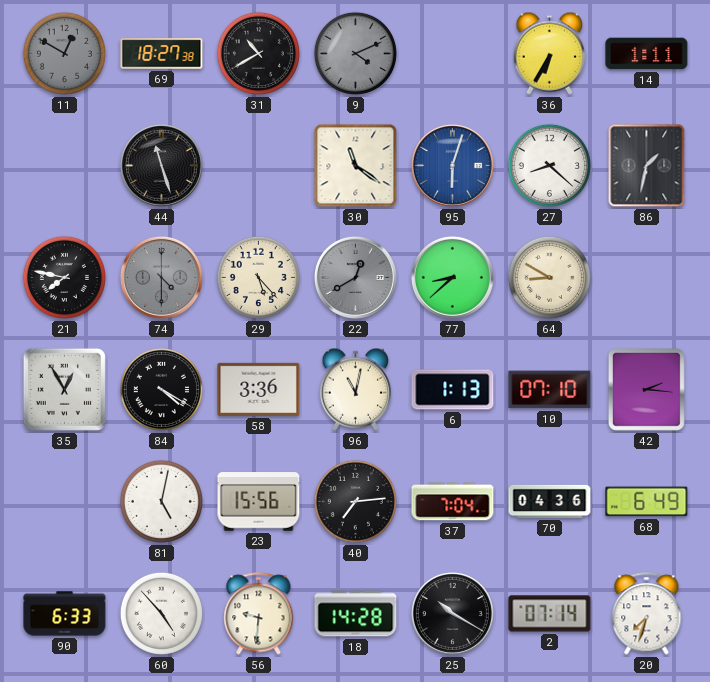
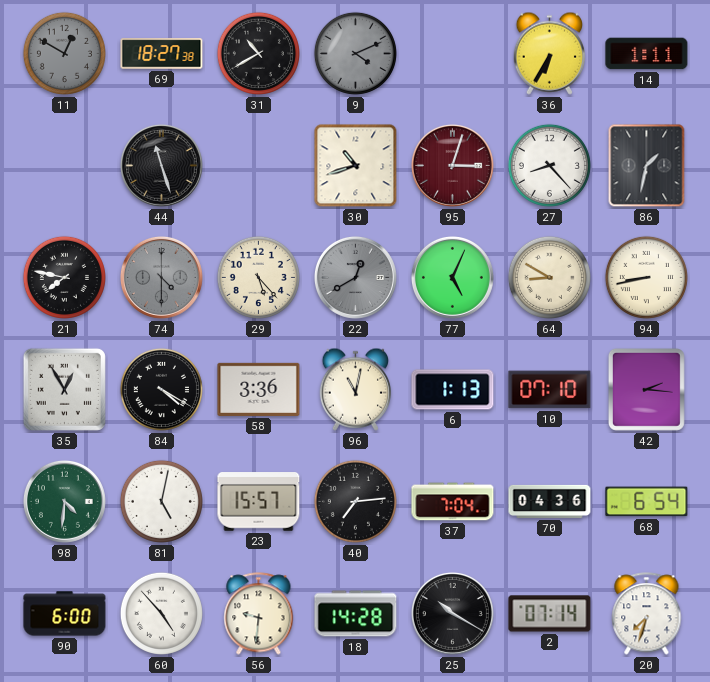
30: 11:21 -> 10:42
95: 6:03 -> 3:03
95 dial: blue -> burgundy
27: 8:22 -> 8:23
77: 8:38 -> 5:04
94: none -> 8:43
98: none -> 4:31
23: 15:56 -> 15:57
68: 6:49 -> 6:54
90: 6:33 -> 6:00
